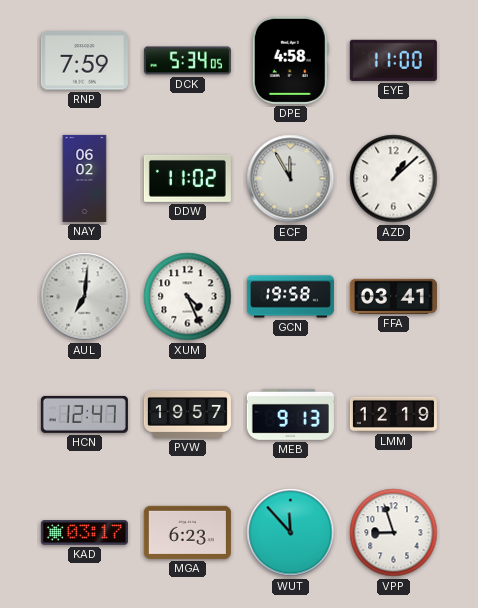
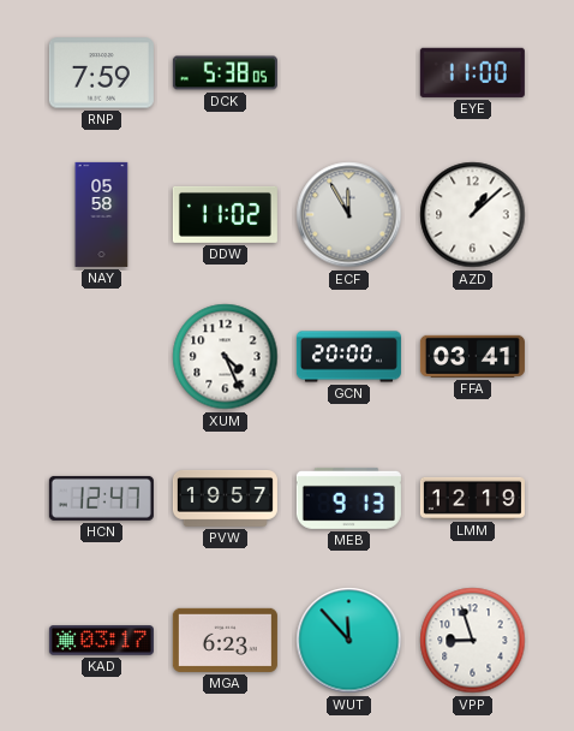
DCK: 5:34 -> 5:38
DPE: 4:58 -> none
NAY: 06:02 -> 05:58
AUL: 7:01 -> none
GCN: 19:58 -> 20:00
